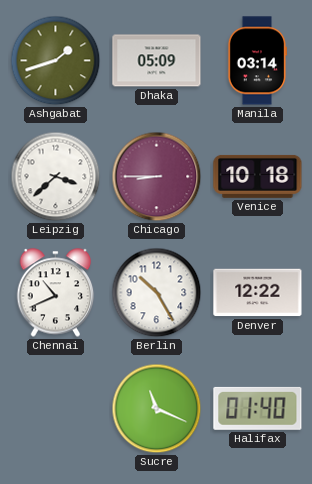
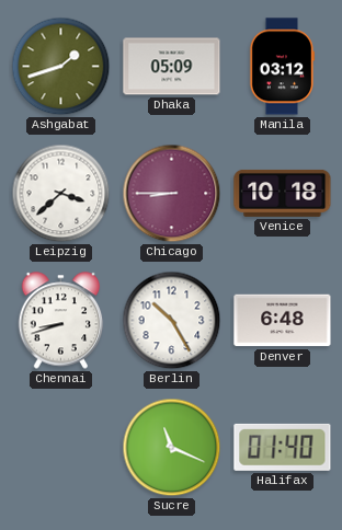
Manila: 03:14 -> 03:12
Chennai: 10:41 -> 8:42
Denver: 12:22 -> 6:48
